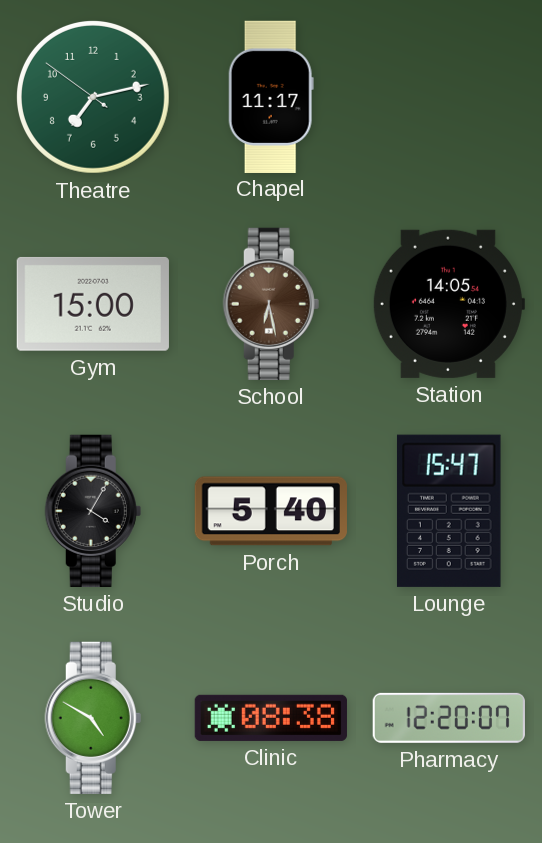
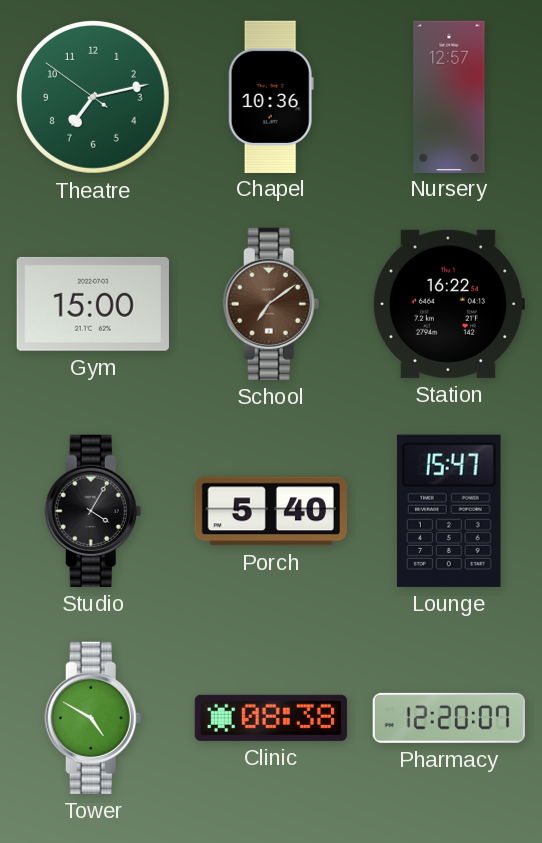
Chapel: 11:17 -> 10:36
Nursery: none -> 12:57
School: 6:28 -> 7:09
Station: 14:05 -> 16:22
